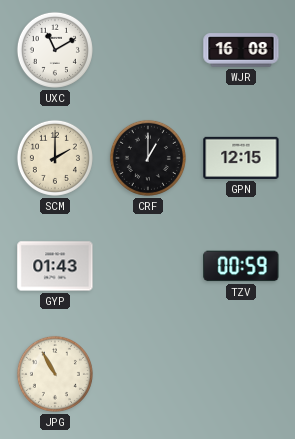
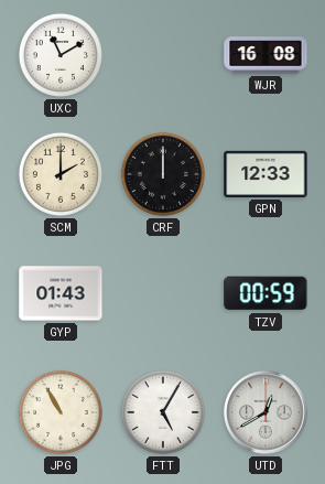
CRF: 1:00 -> 12:00
GPN: 12:15 -> 12:33
FTT: none -> 5:05
UTD: none -> 12:40
